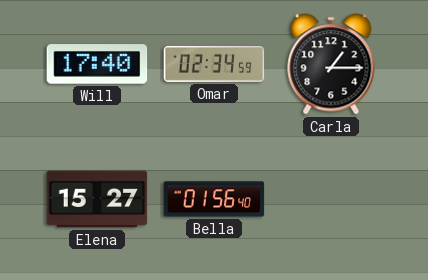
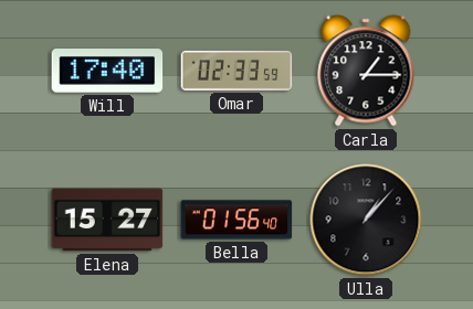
Omar: 02:34 -> 02:33
Ulla: none -> 1:07
